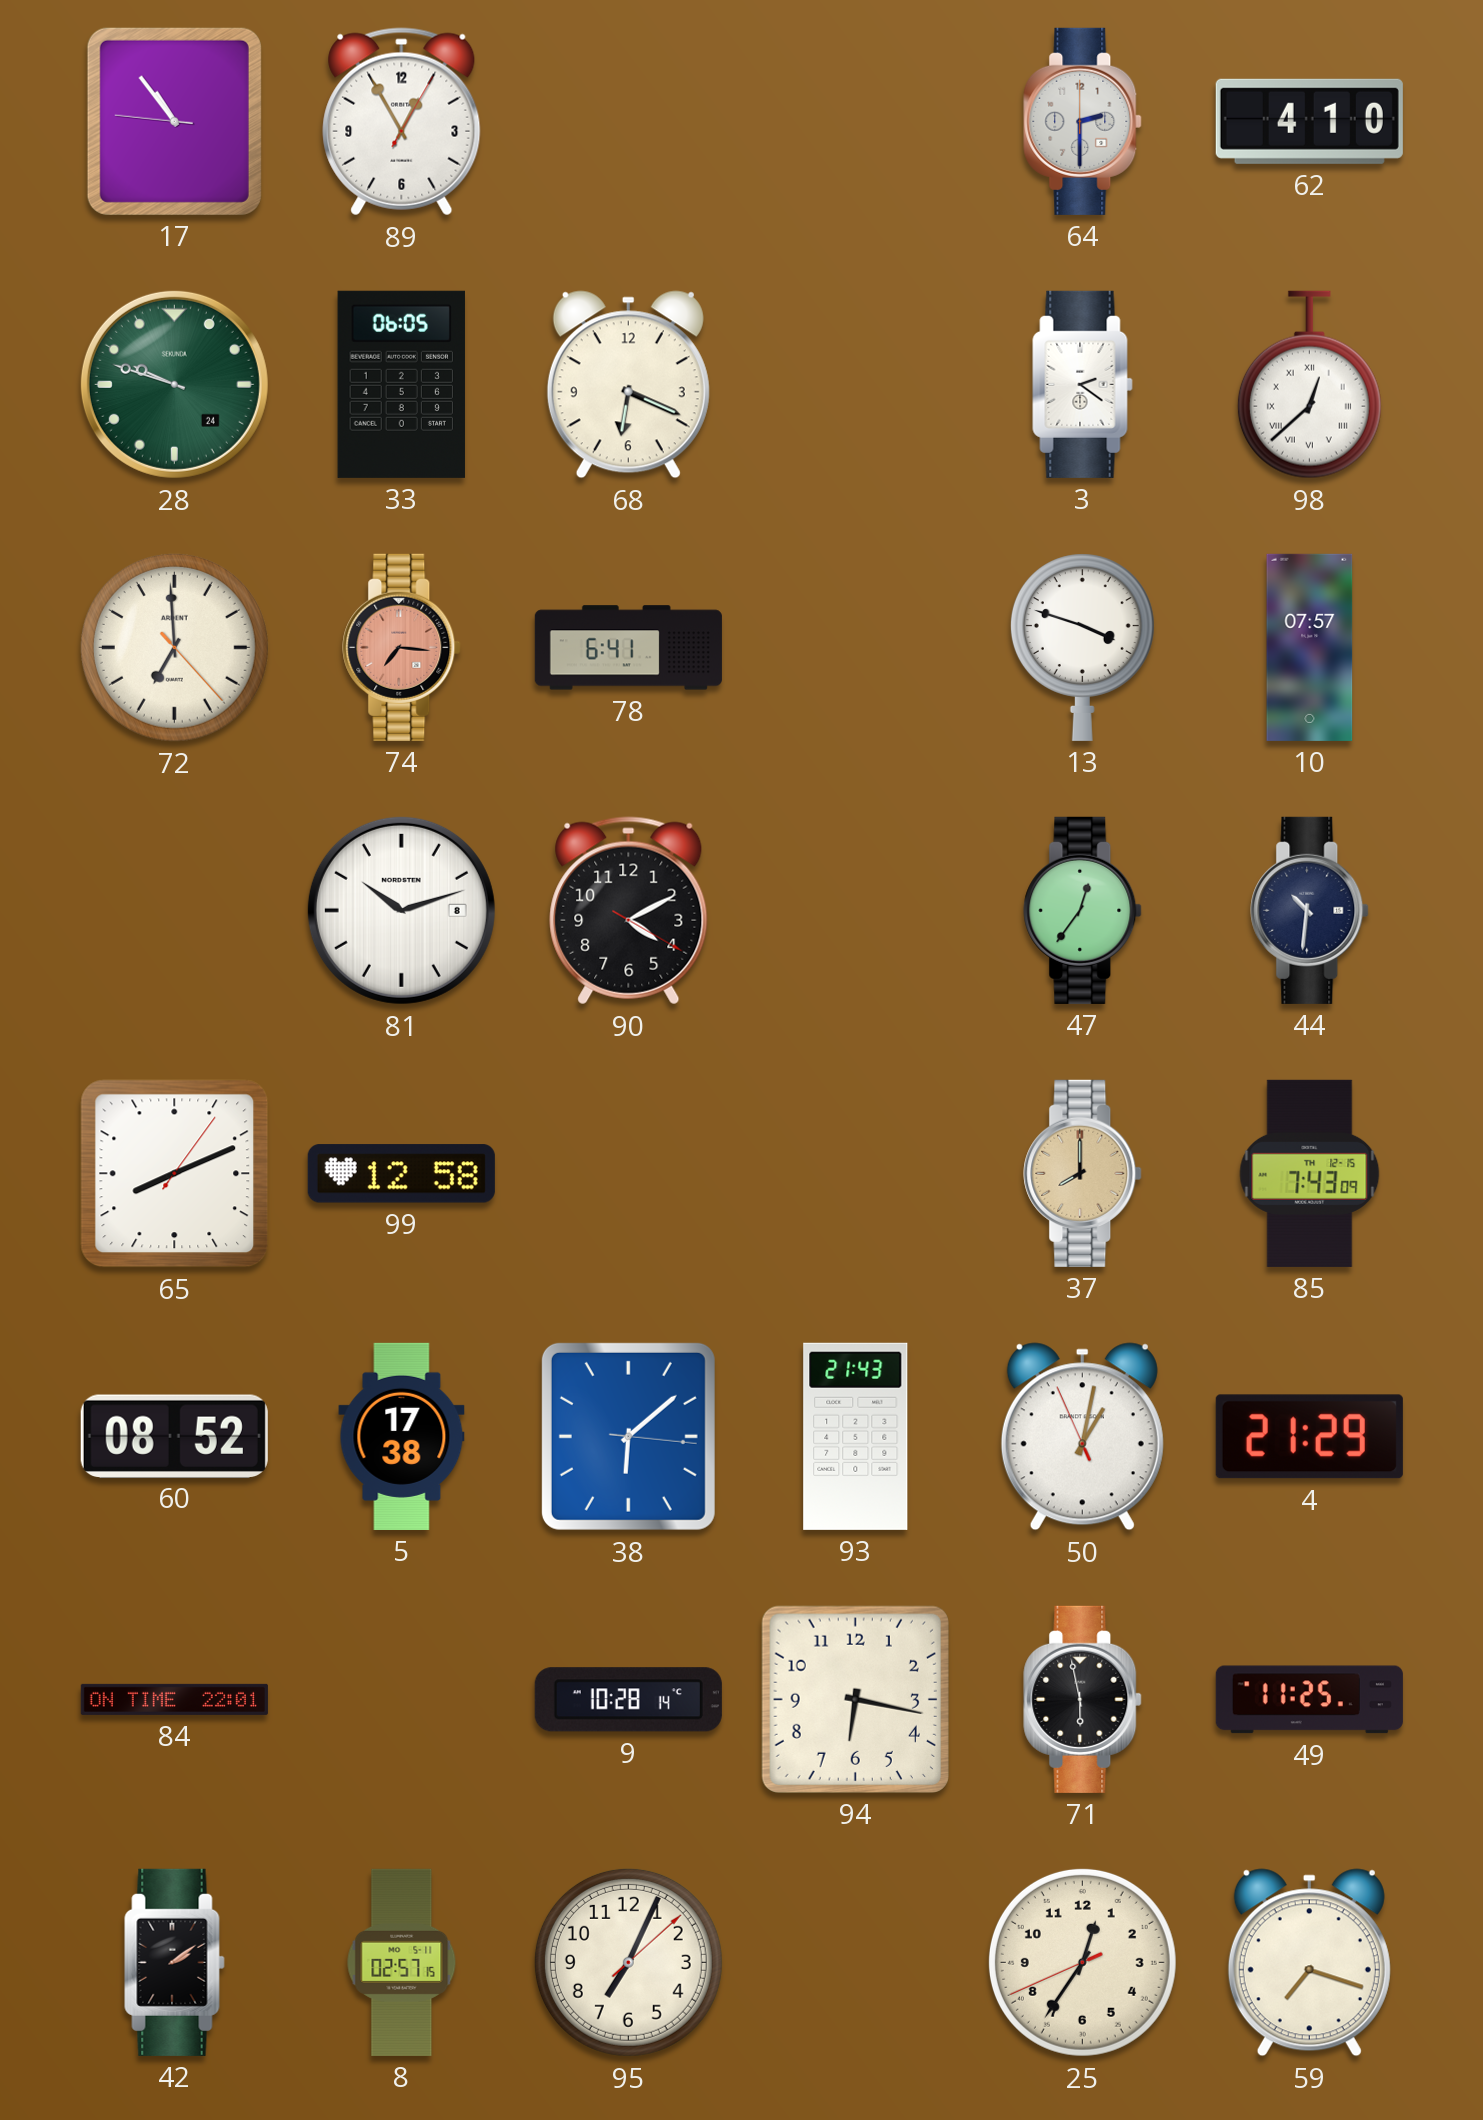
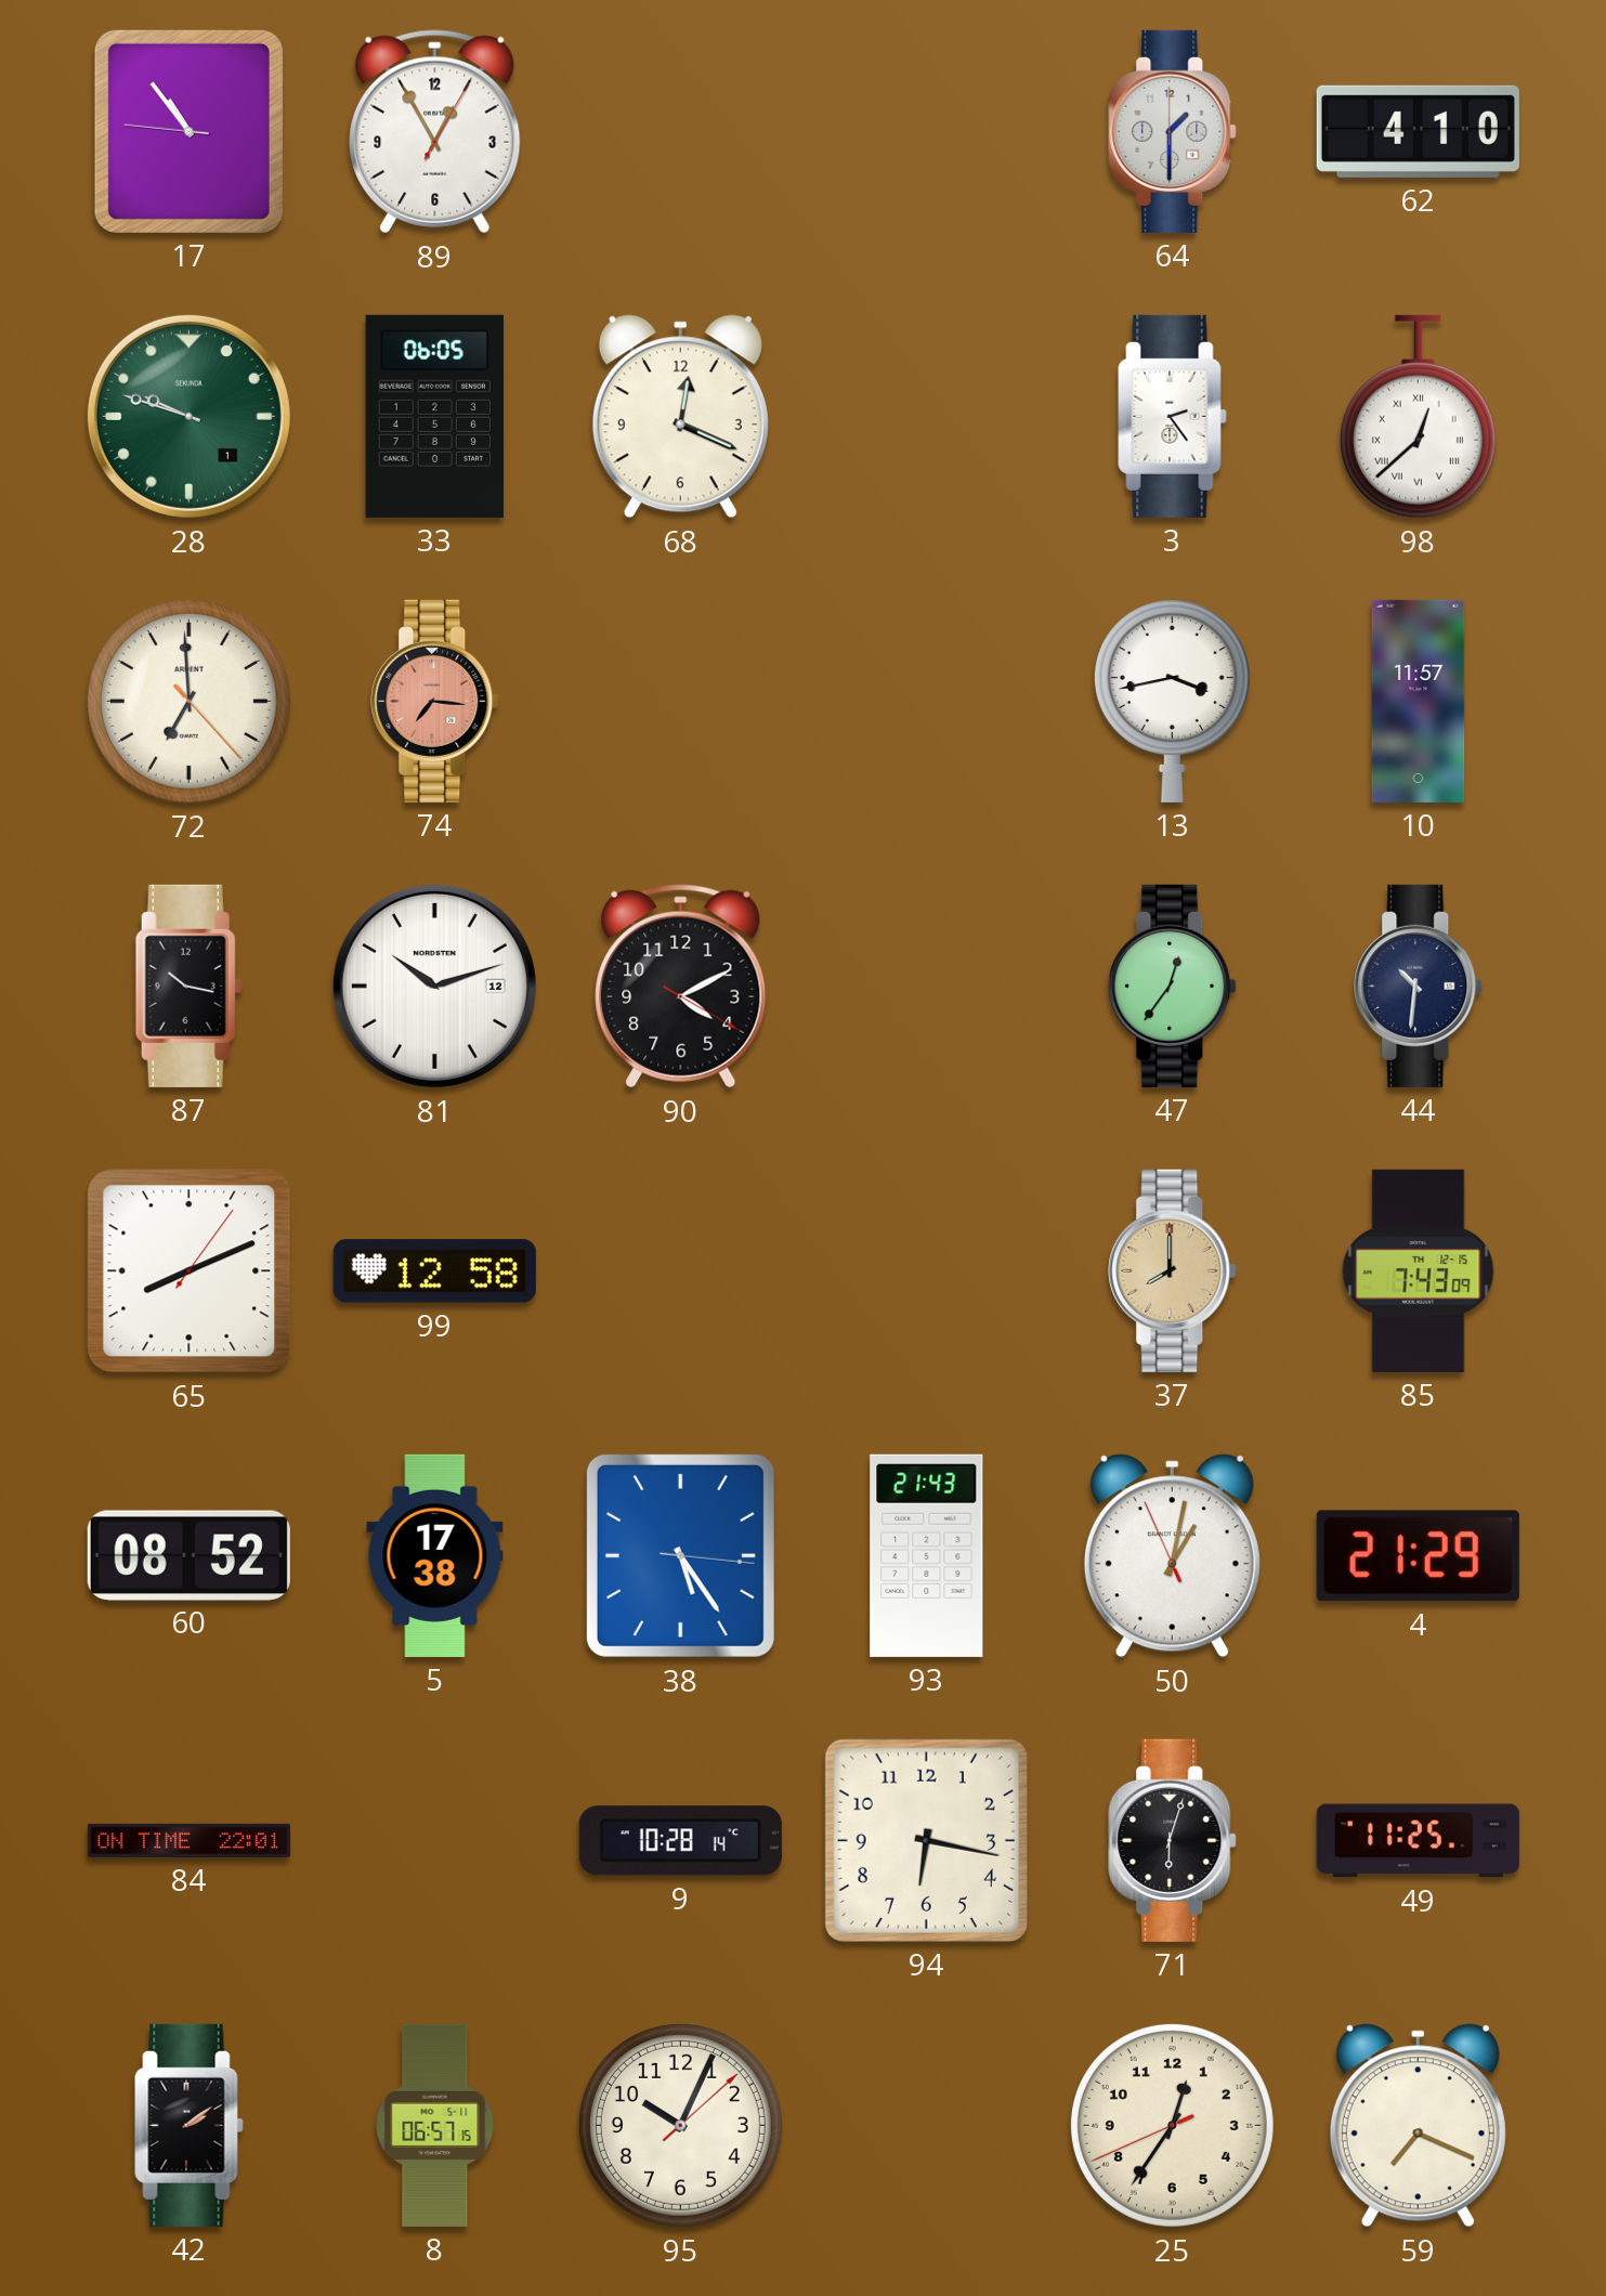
64: 2:30 -> 1:30
28 date: 24 -> 1
68: 6:19 -> 12:19
3: 2:21 -> 2:24
78: 6:41 -> none
13: 3:48 -> 3:43
10: 07:57 -> 11:57
87: none -> 10:17
81 date: 8 -> 12
38: 6:08 -> 5:24
71: 5:58 -> 6:03
8: 02:57 -> 06:57
95: 7:04 -> 10:04
59: 7:18 -> 7:19
